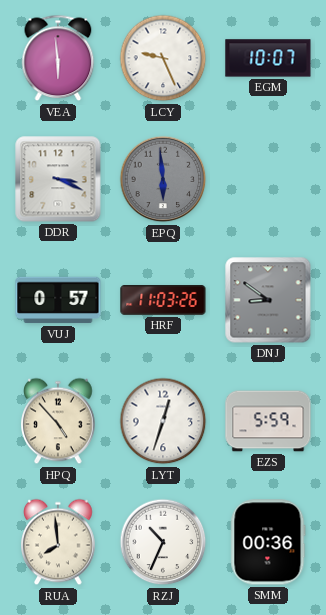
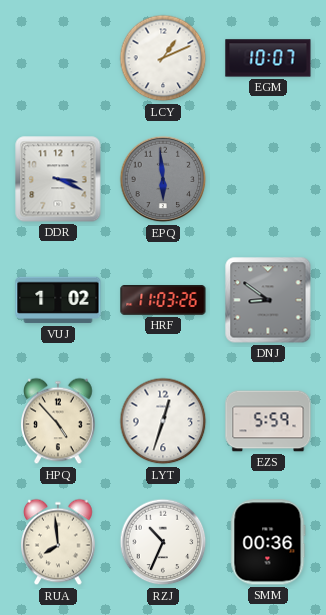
VEA: 5:59 -> none
LCY: 9:26 -> 1:11
VUJ: 0:57 -> 1:02
